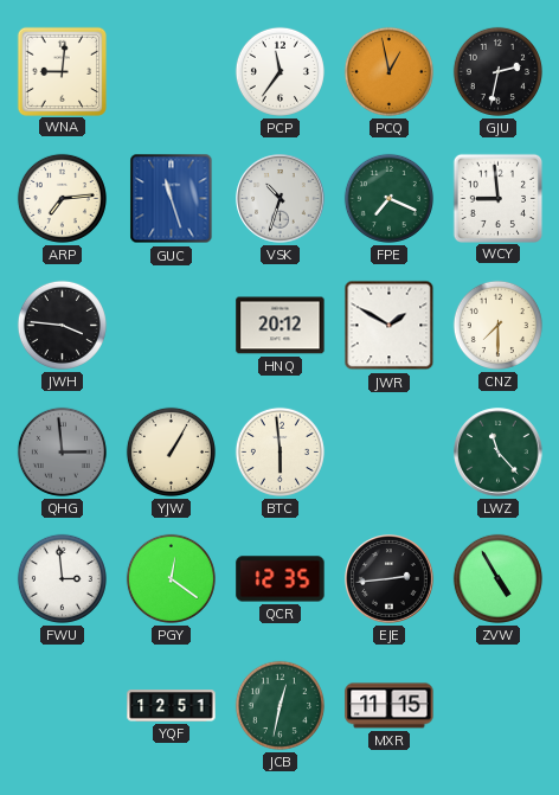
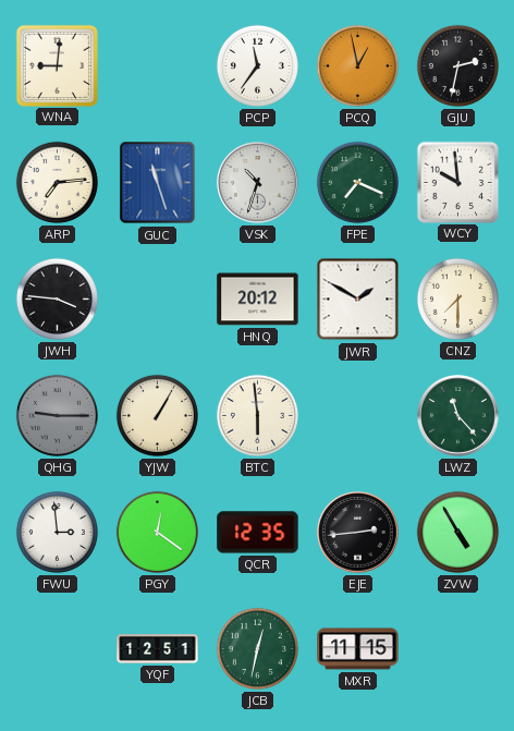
WCY: 8:59 -> 9:59
QHG: 2:59 -> 9:15
